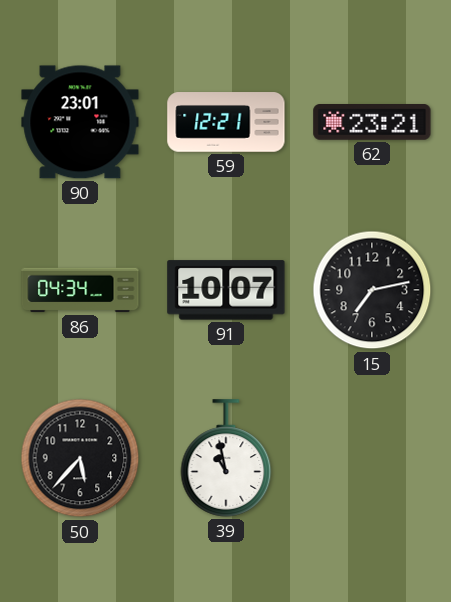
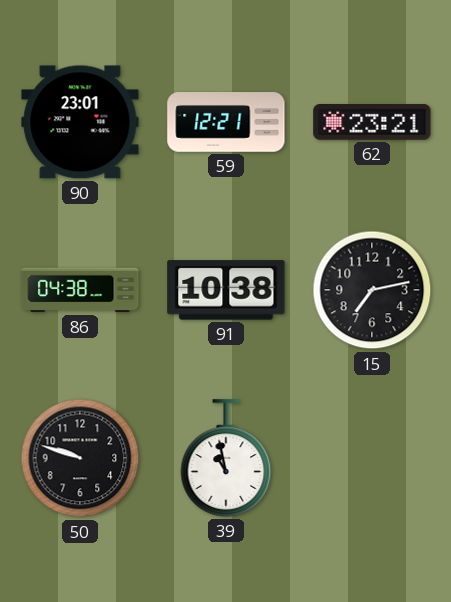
86: 04:34 -> 04:38
91: 10:07 -> 10:38
50: 5:37 -> 9:48
